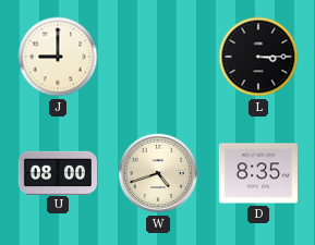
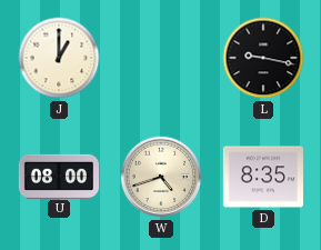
J: 9:00 -> 1:00
L: 3:15 -> 9:17
